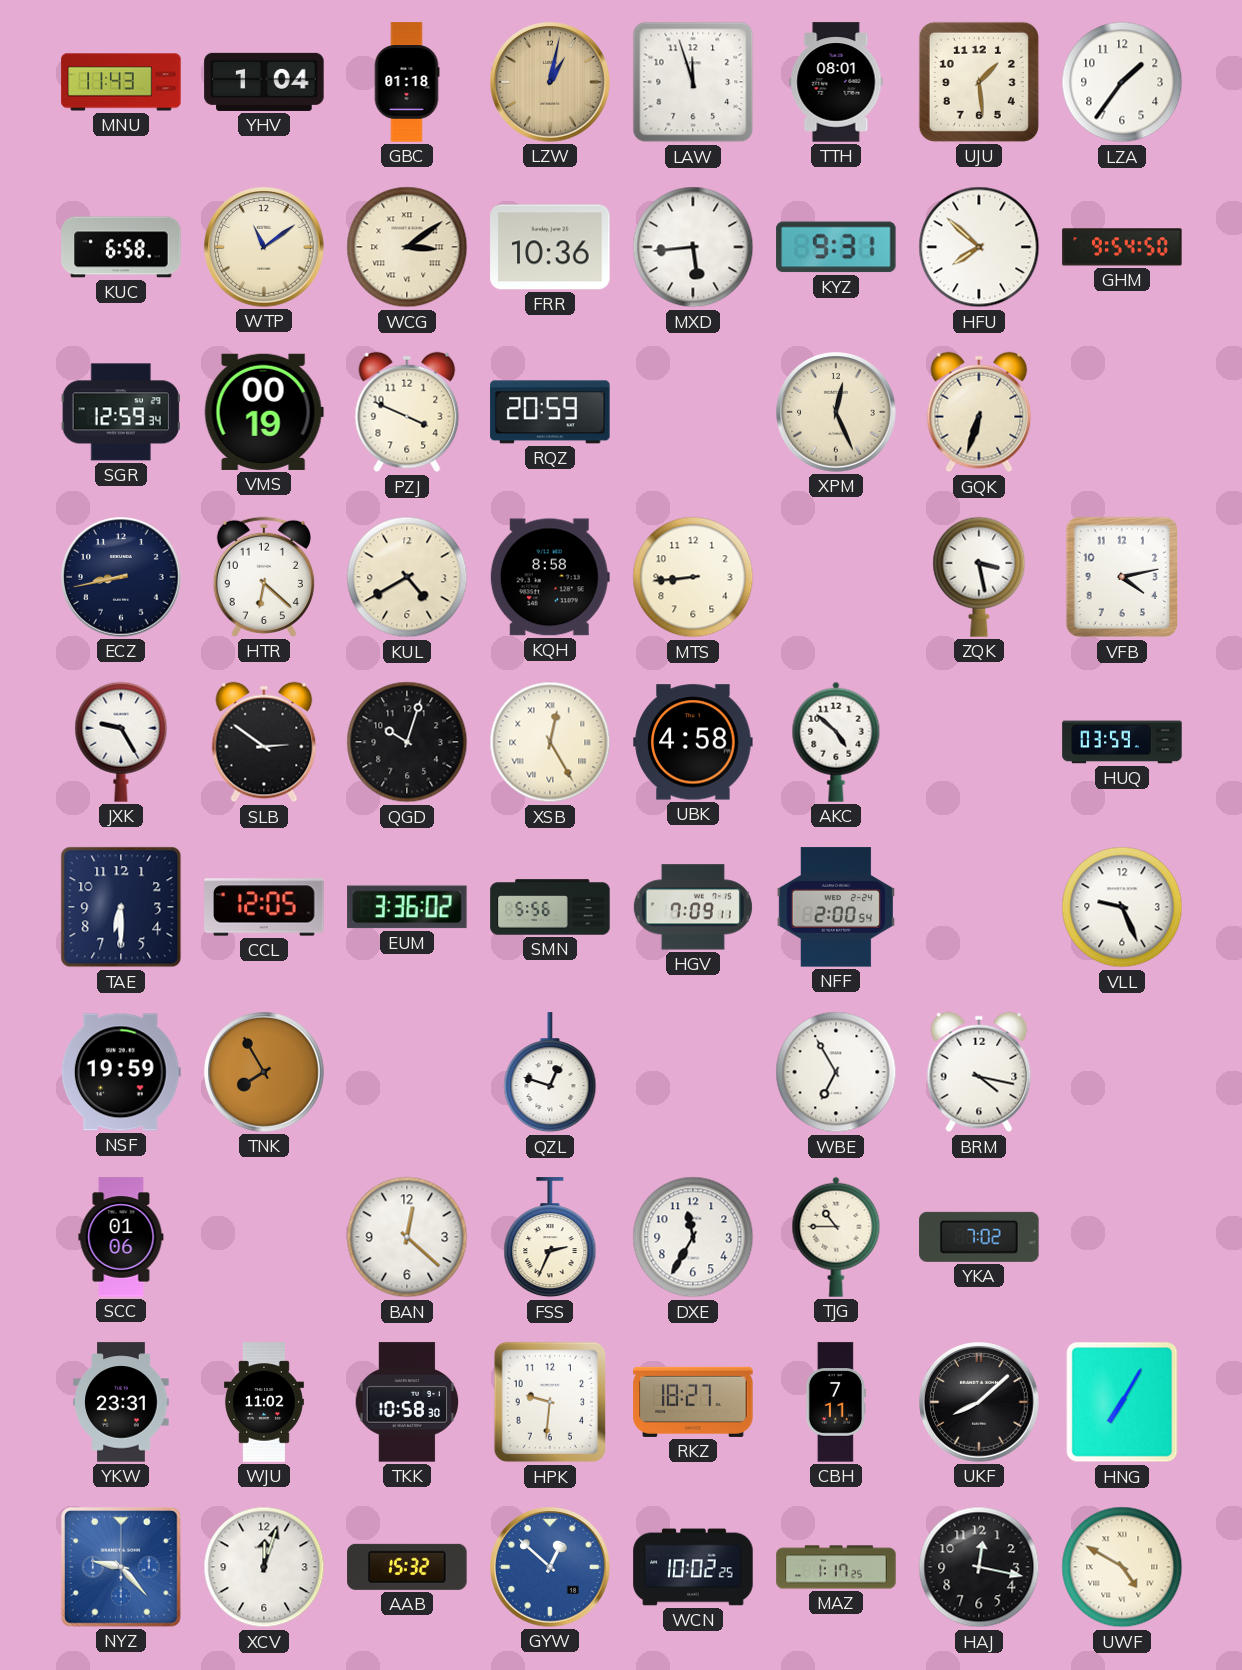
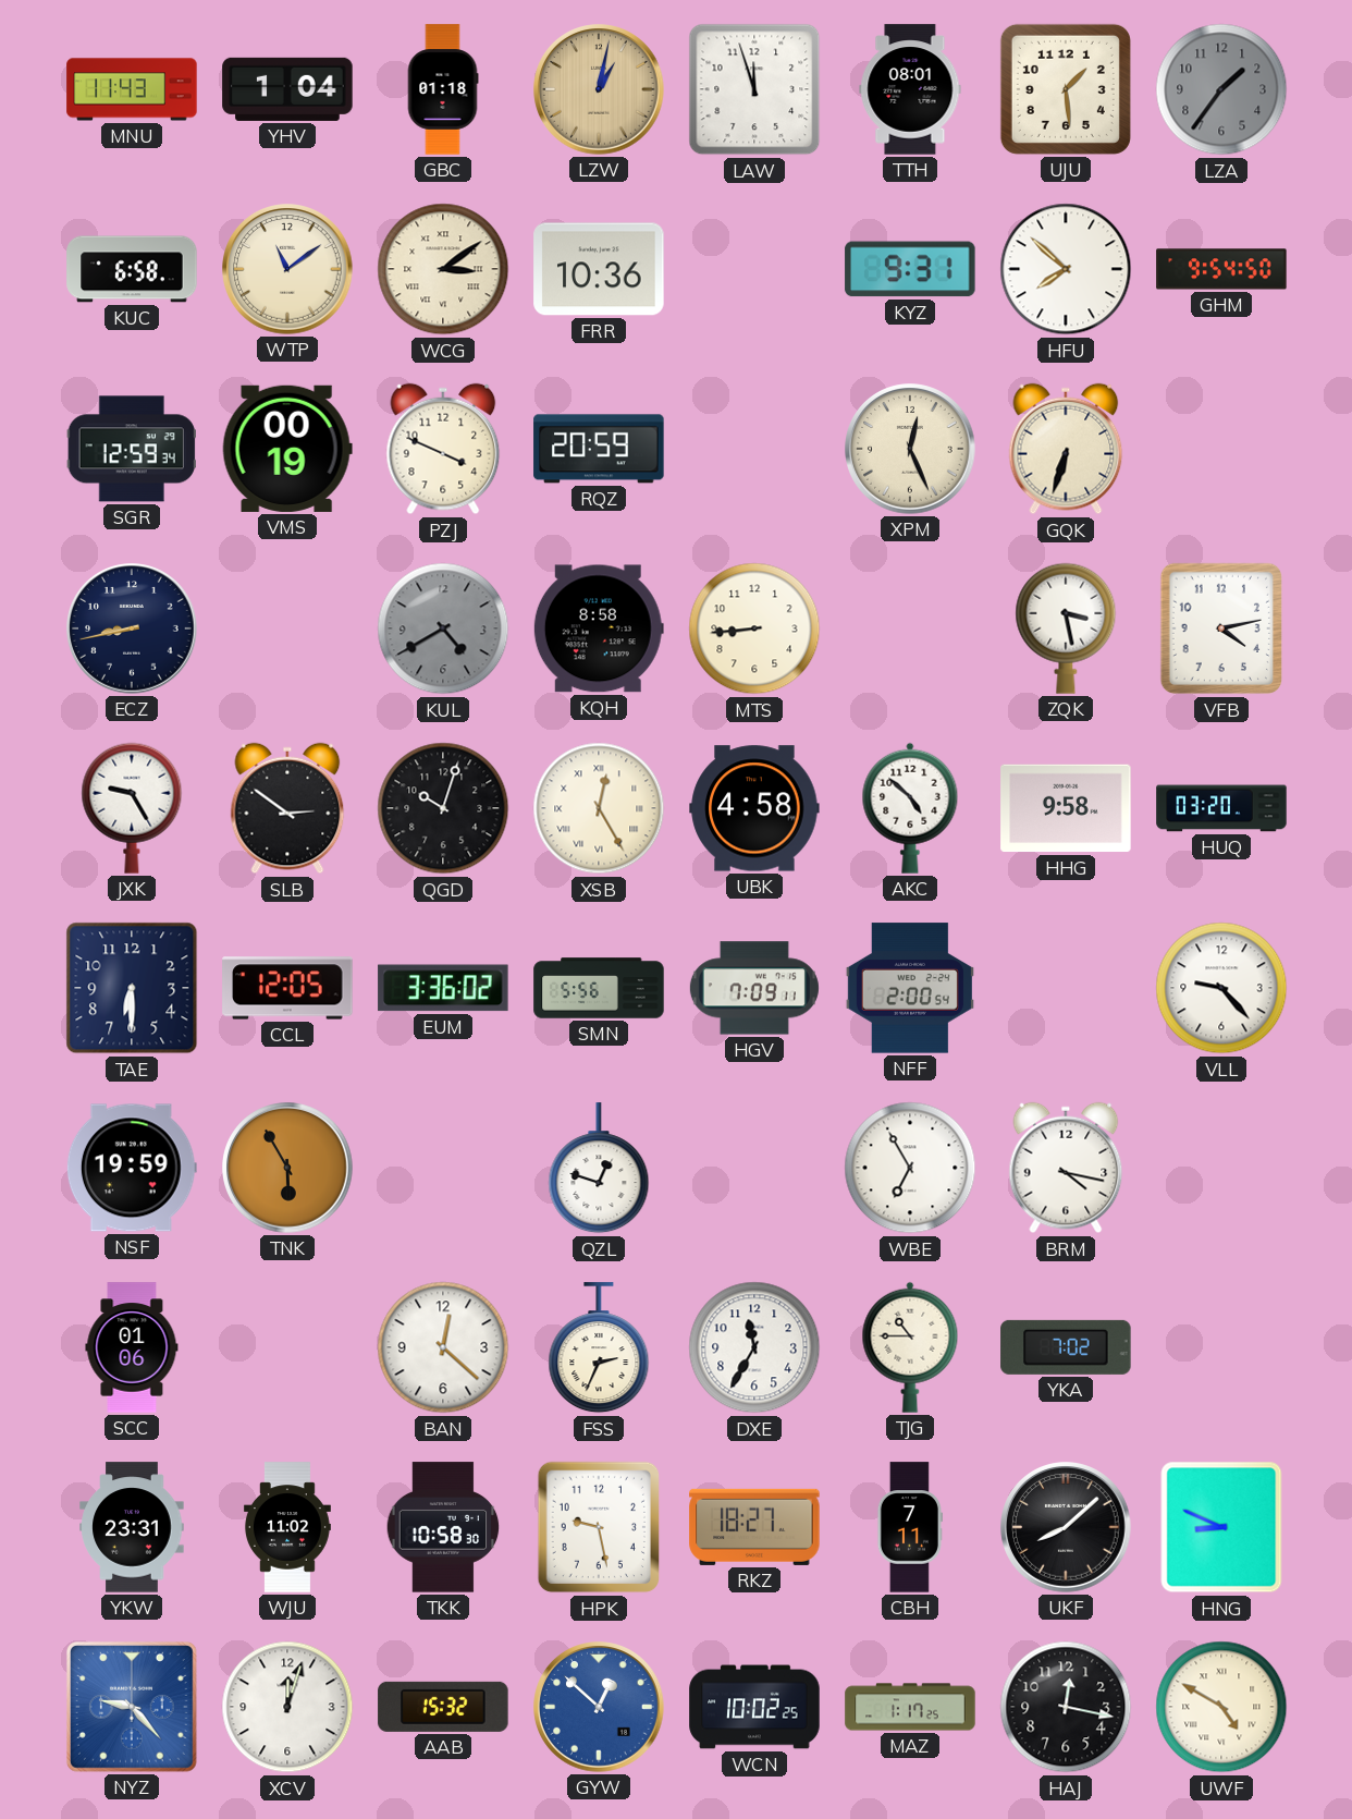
LZA dial: white -> grey
MXD: 5:44 -> none
HTR: 6:22 -> none
KUL dial: cream -> grey
HHG: none -> 9:58
HUQ: 03:59 -> 03:20
VLL: 9:26 -> 9:23
TNK: 7:55 -> 5:55
HPK: 9:31 -> 9:28
HNG: 7:05 -> 8:49
